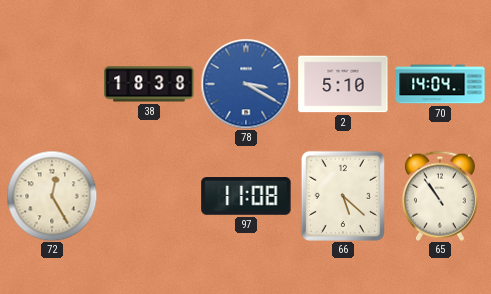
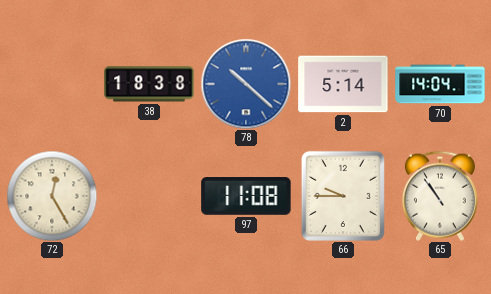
78: 3:20 -> 10:22
2: 5:10 -> 5:14
66: 5:22 -> 9:45
